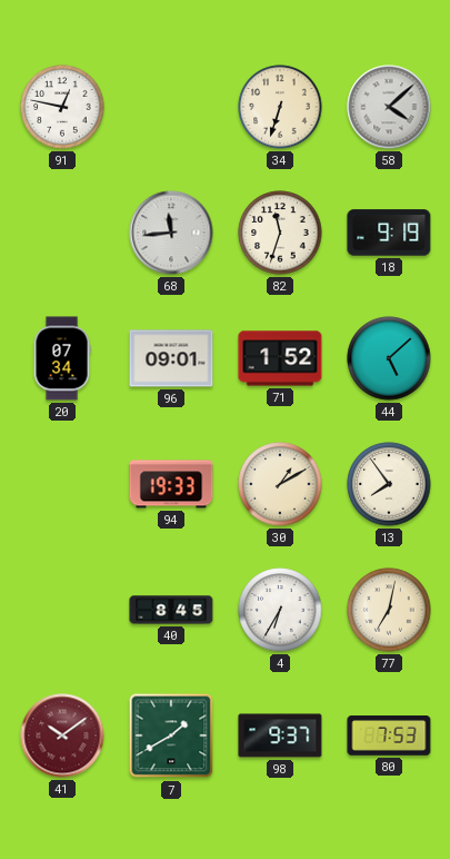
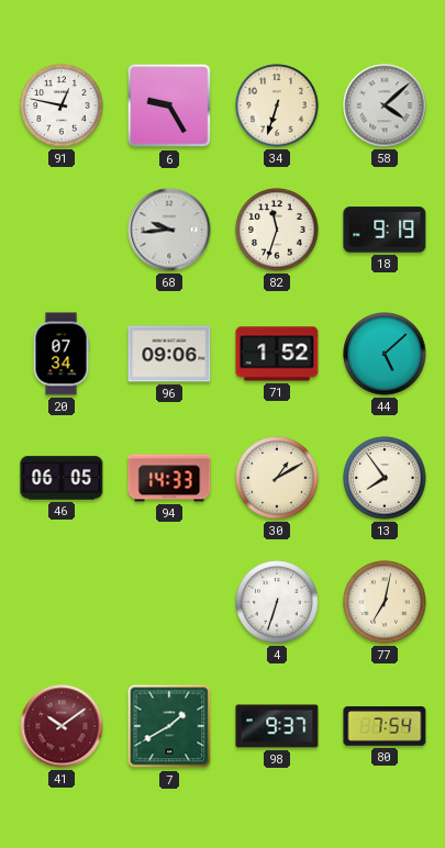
6: none -> 9:25
68: 11:44 -> 9:44
96: 09:01 -> 09:06
46: none -> 06:05
94: 19:33 -> 14:33
40: 8:45 -> none
4: 6:35 -> 6:33
80: 7:53 -> 7:54
